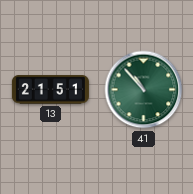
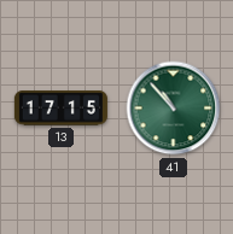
13: 21:51 -> 17:15
